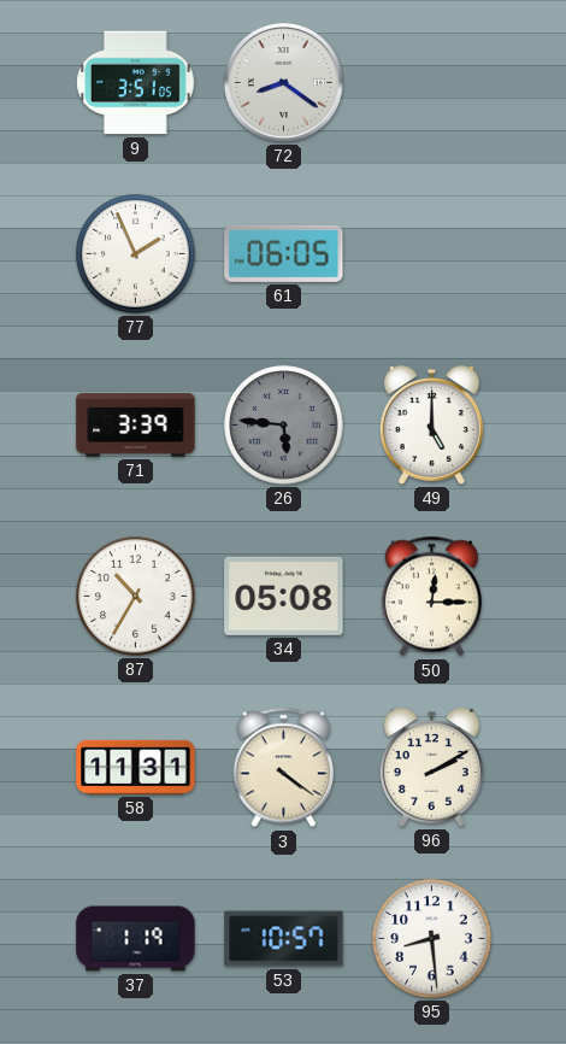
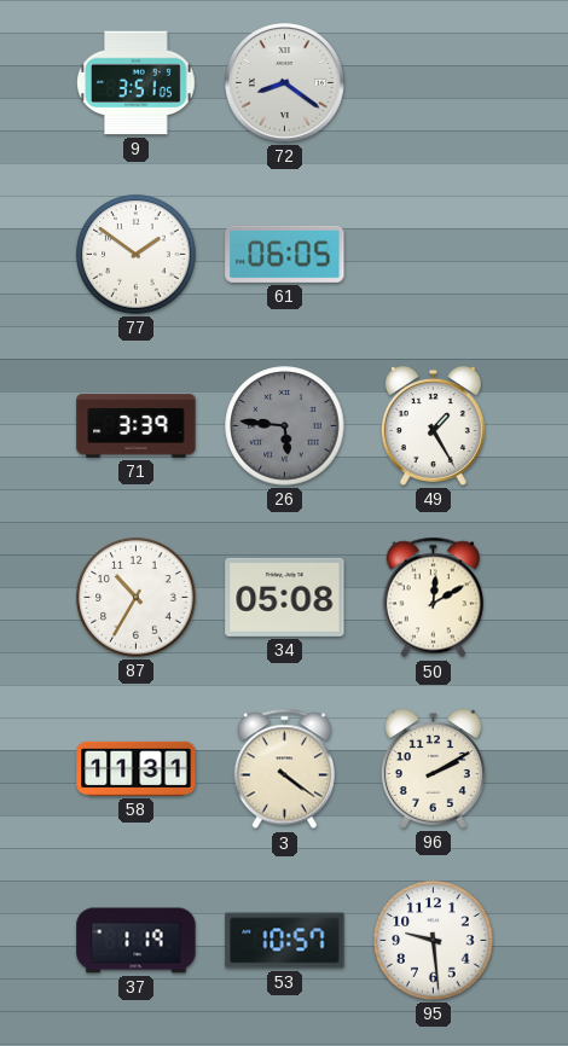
77: 1:56 -> 1:51
49: 5:00 -> 1:25
50: 12:15 -> 12:10
95: 8:29 -> 9:29
